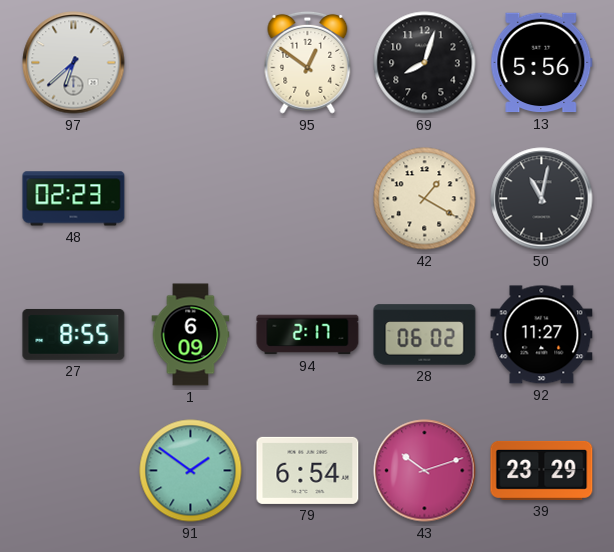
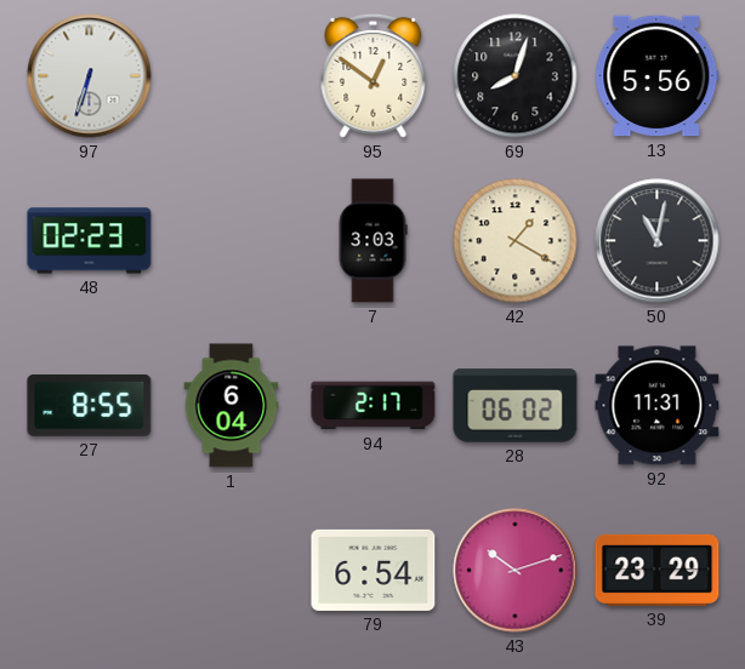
97: 6:38 -> 6:33
7: none -> 3:03
1: 6:09 -> 6:04
92: 11:27 -> 11:31
91: 1:51 -> none
